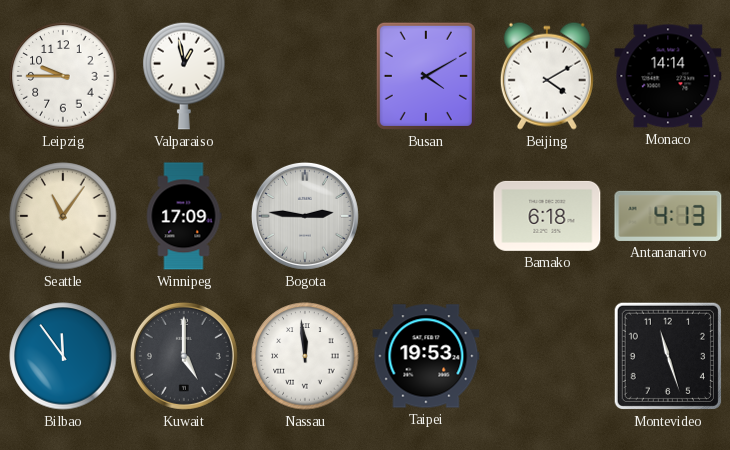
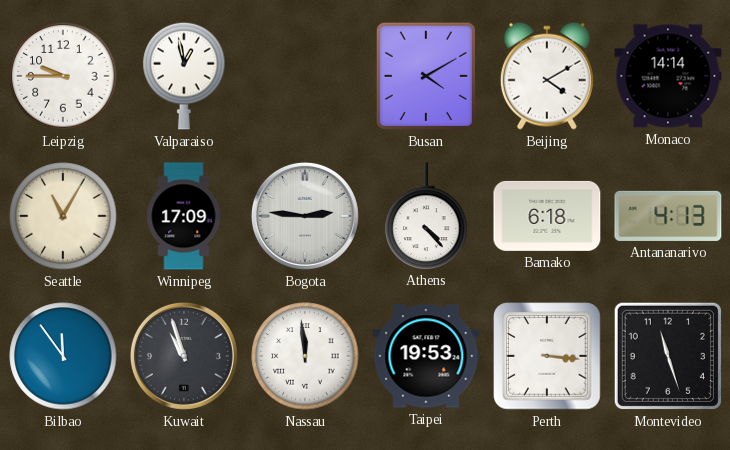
Seattle: 11:06 -> 11:05
Athens: none -> 4:23
Kuwait: 5:00 -> 10:57
Perth: none -> 3:16
